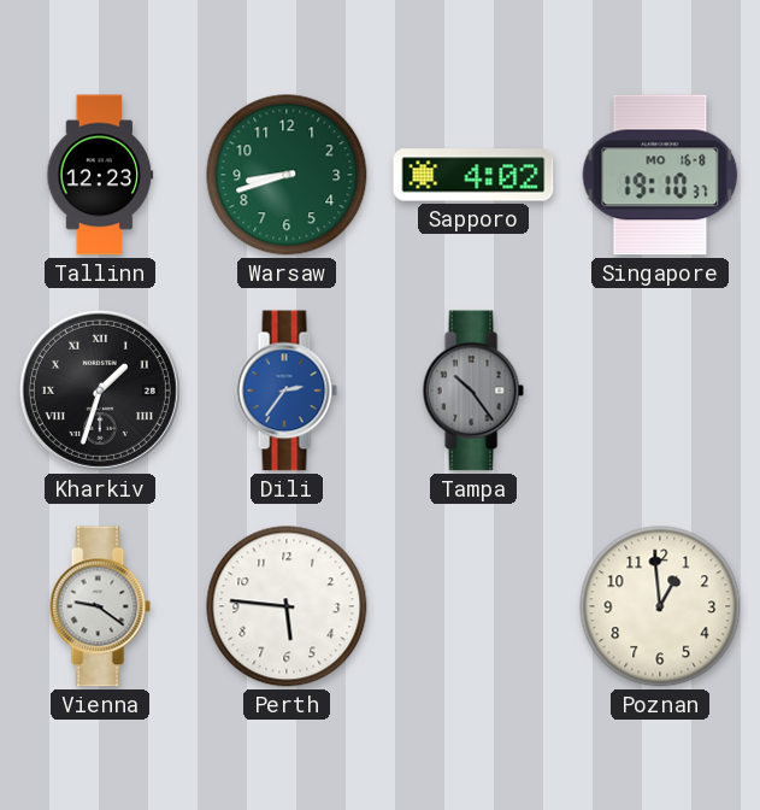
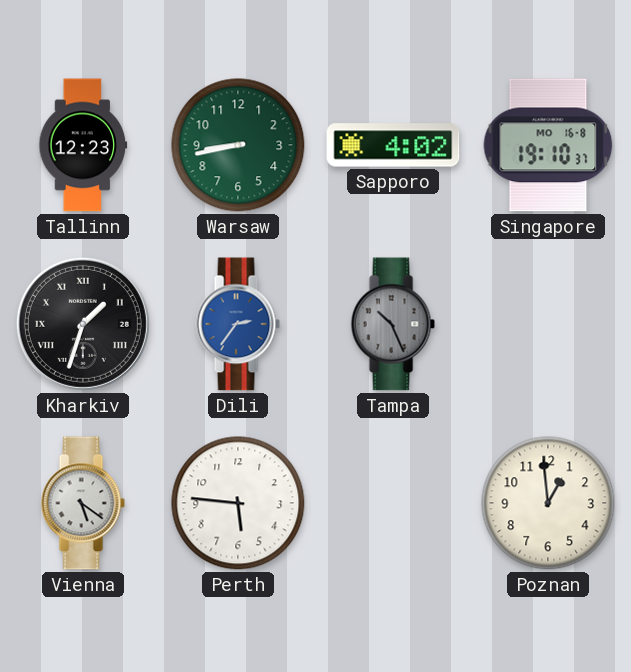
Warsaw: 8:42 -> 8:43
Tampa: 10:24 -> 10:26
Vienna: 9:21 -> 5:21
